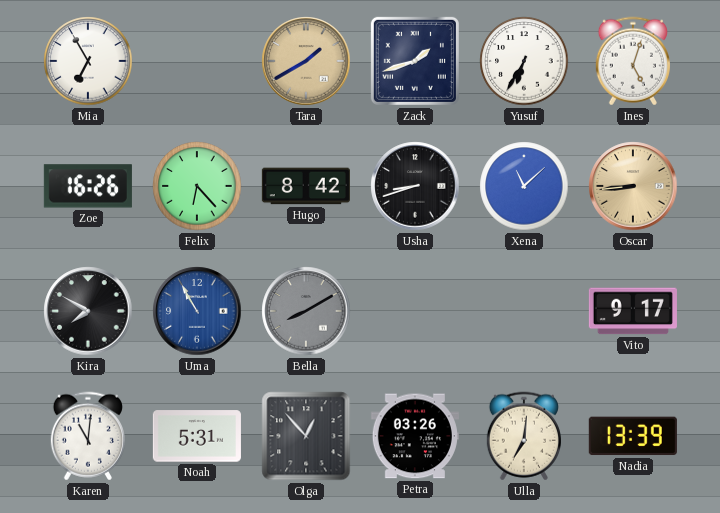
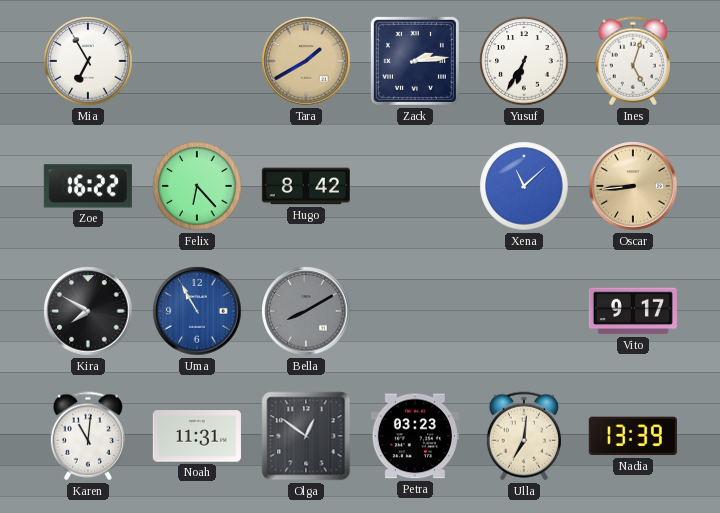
Zack: 1:42 -> 2:14
Zoe: 16:26 -> 16:22
Usha: 8:42 -> none
Noah: 5:31 -> 11:31
Olga: 12:53 -> 12:51
Petra: 03:26 -> 03:23
